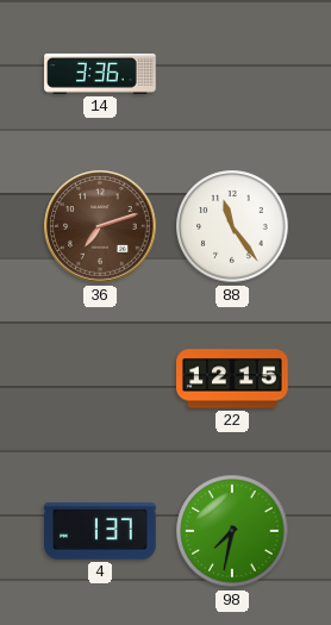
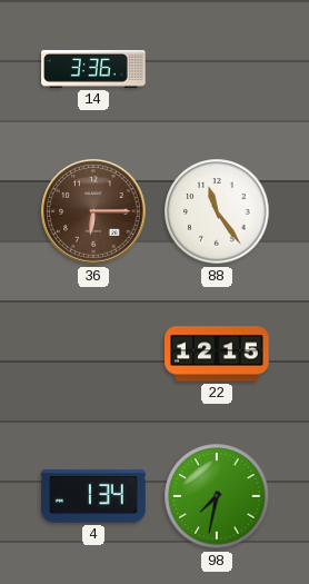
36: 7:12 -> 6:15
4: 1:37 -> 1:34
